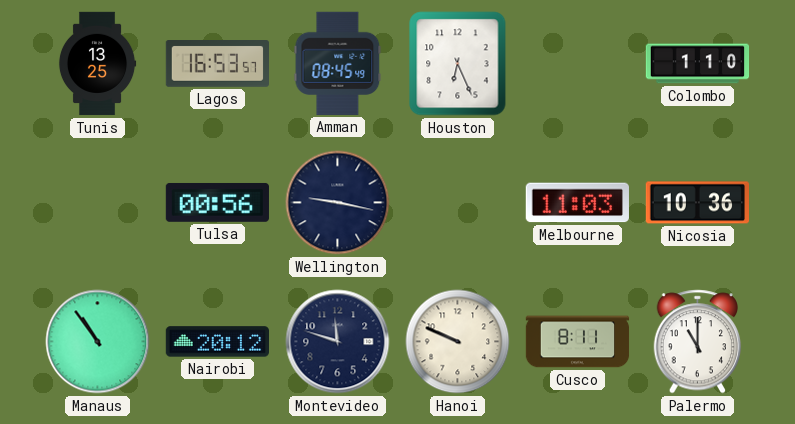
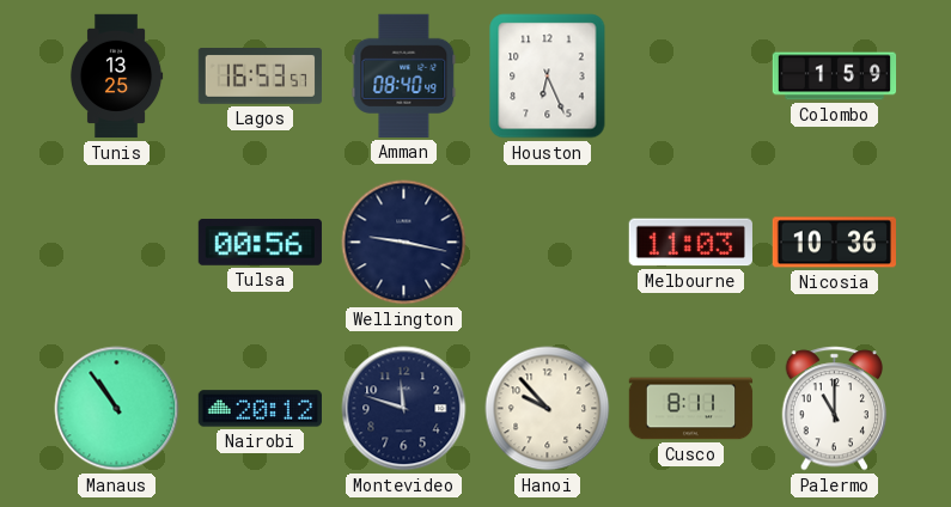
Amman: 08:45 -> 08:40
Colombo: 1:10 -> 1:59
Hanoi: 9:49 -> 9:53
